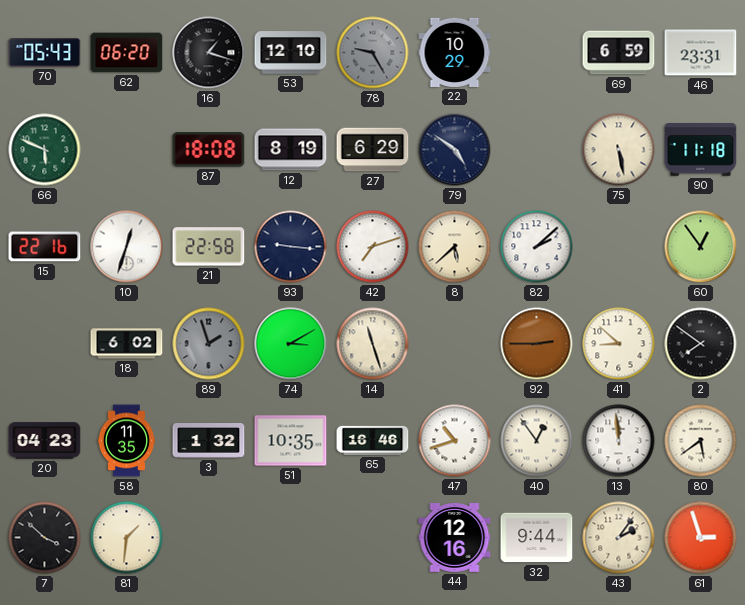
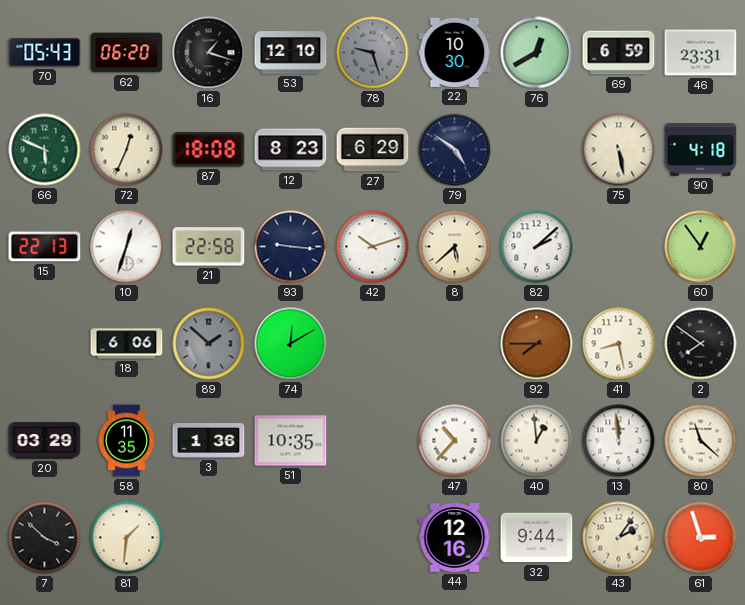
78: 9:25 -> 9:27
22: 10:29 -> 10:30
76: none -> 12:40
72: none -> 12:34
12: 8:19 -> 8:23
90: 11:18 -> 4:18
15: 22:16 -> 22:13
42: 7:12 -> 10:12
18: 6:02 -> 6:06
89: 1:57 -> 1:52
74: 3:10 -> 12:10
14: 11:27 -> none
92: 2:45 -> 7:45
41: 8:52 -> 8:28
20: 04:23 -> 03:29
3: 1:32 -> 1:36
65: 16:46 -> none
47: 10:42 -> 10:37
40: 12:54 -> 12:59
80: 5:39 -> 11:22
